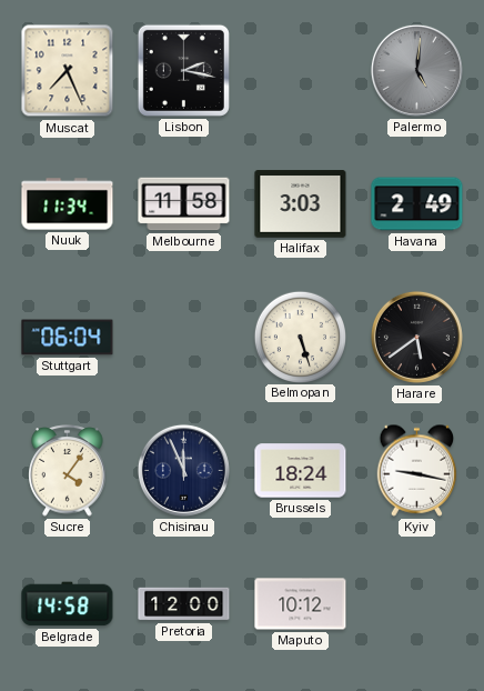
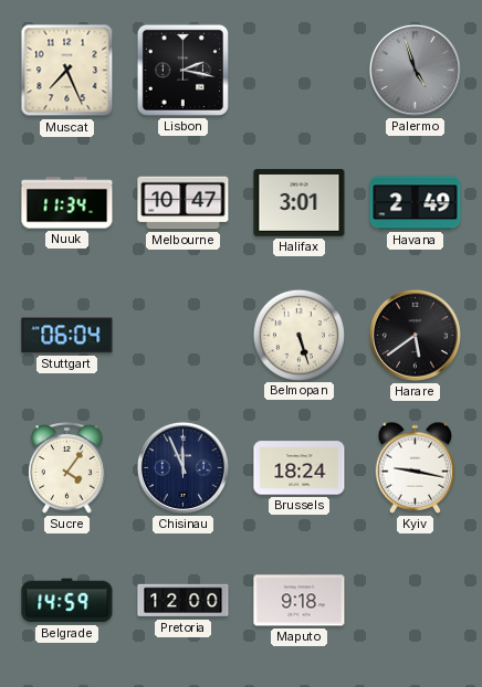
Palermo: 5:01 -> 4:57
Melbourne: 11:58 -> 10:47
Halifax: 3:03 -> 3:01
Belgrade: 14:58 -> 14:59
Maputo: 10:12 -> 9:18
